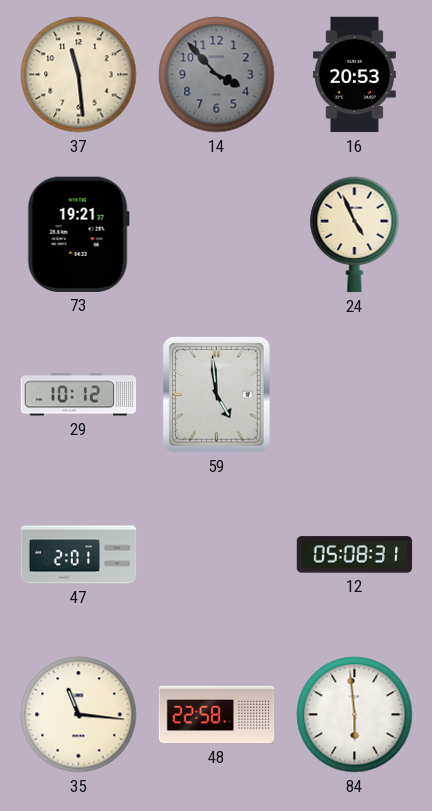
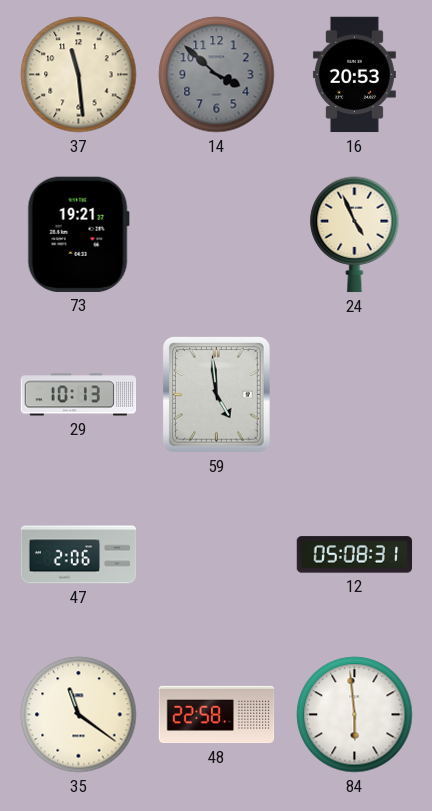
14: 3:53 -> 3:52
29: 10:12 -> 10:13
47: 2:01 -> 2:06
35: 11:16 -> 11:21
